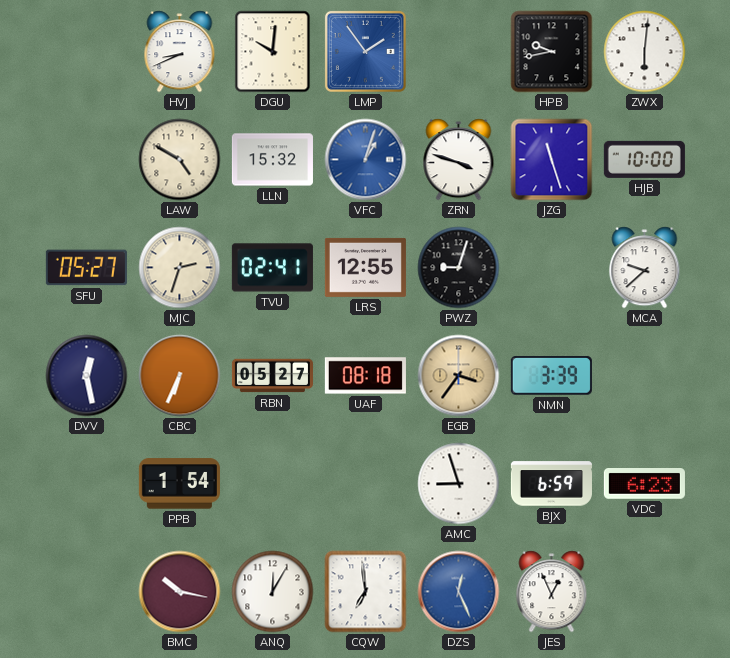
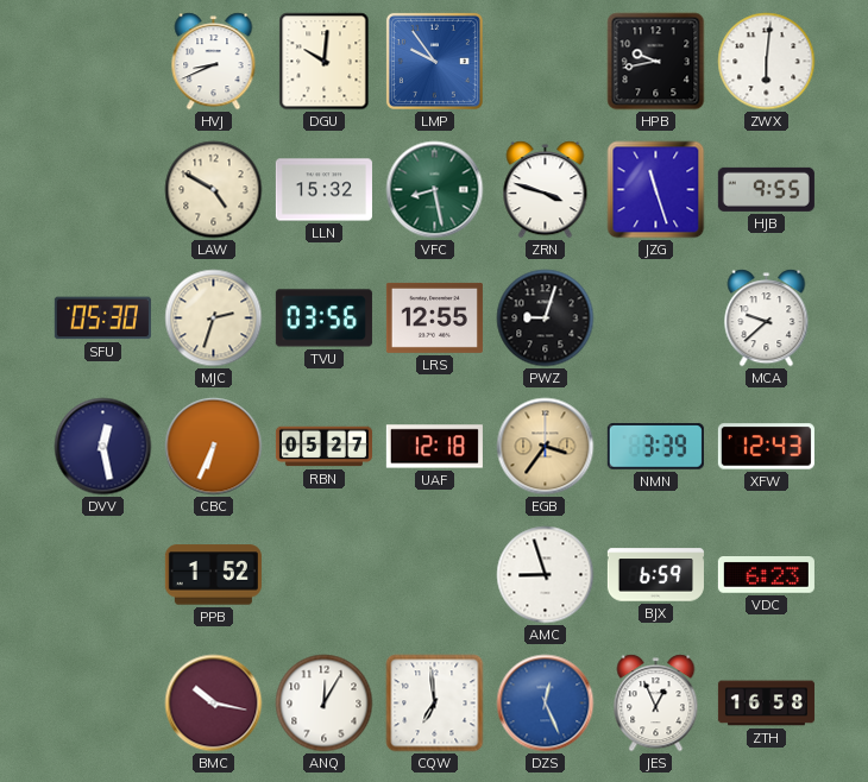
LMP: 1:54 -> 9:54
VFC: 1:03 -> 8:28
VFC dial: blue -> green
HJB: 10:00 -> 9:55
SFU: 05:27 -> 05:30
TVU: 02:41 -> 03:56
UAF: 08:18 -> 12:18
XFW: none -> 12:43
PPB: 1:54 -> 1:52
ZTH: none -> 16:58
